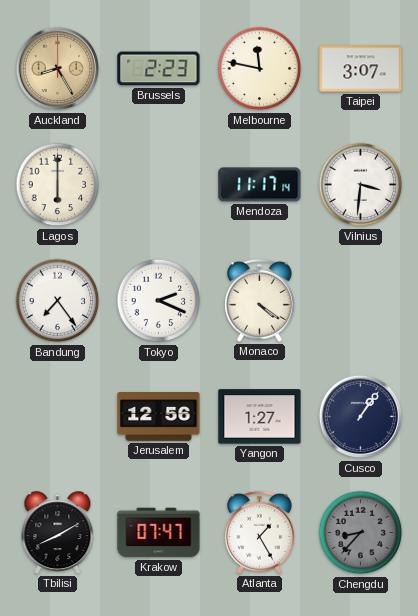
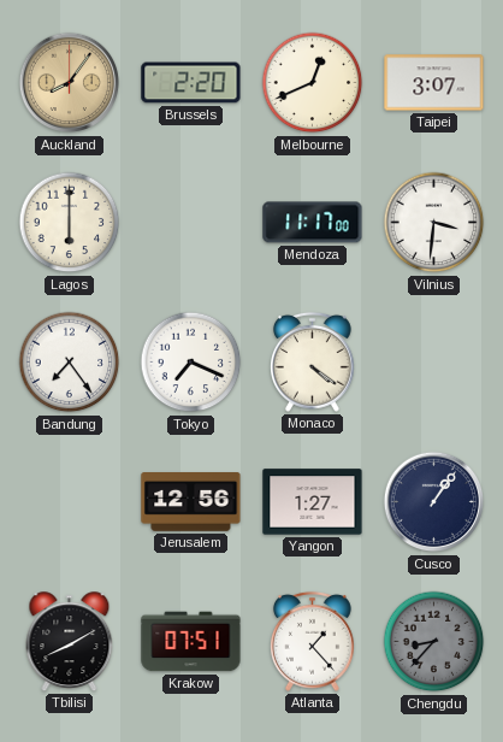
Auckland: 8:25 -> 8:06
Brussels: 2:23 -> 2:20
Melbourne: 11:47 -> 12:41
Mendoza: 11:17:14 -> 11:17:00
Tokyo: 2:19 -> 7:19
Krakow: 07:47 -> 07:51
Atlanta: 1:25 -> 1:23
